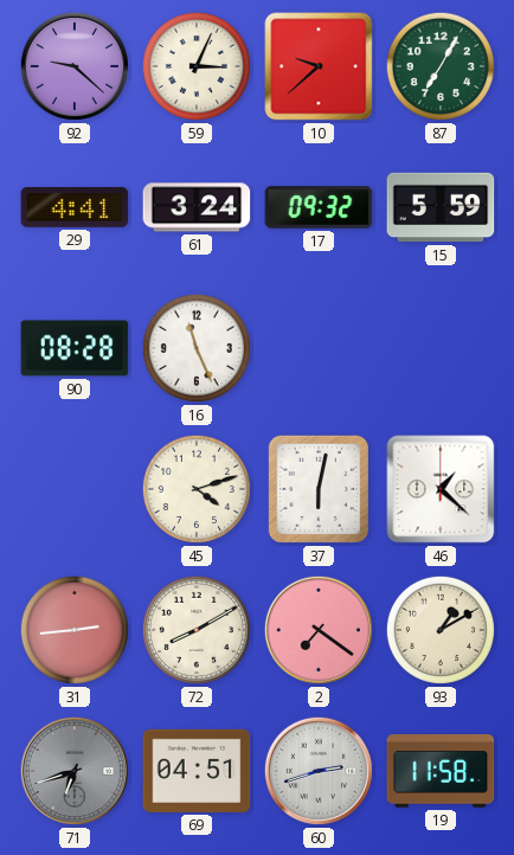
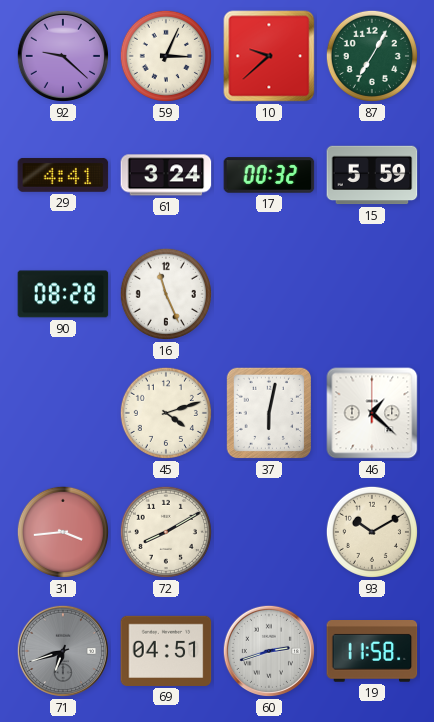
17: 09:32 -> 00:32
31: 2:44 -> 3:44
2: 7:21 -> none
93: 1:10 -> 10:10
